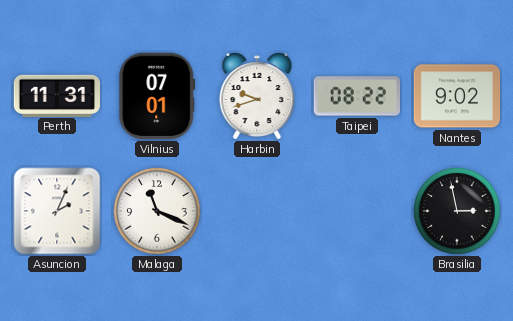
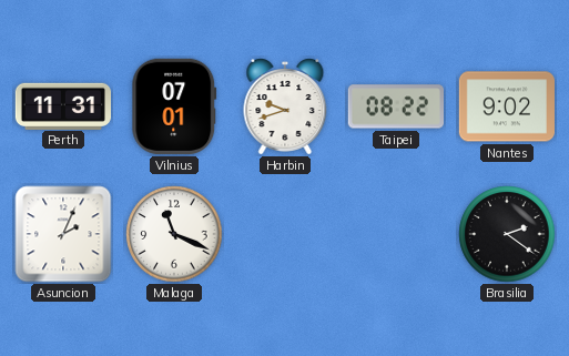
Brasilia: 2:58 -> 2:21
